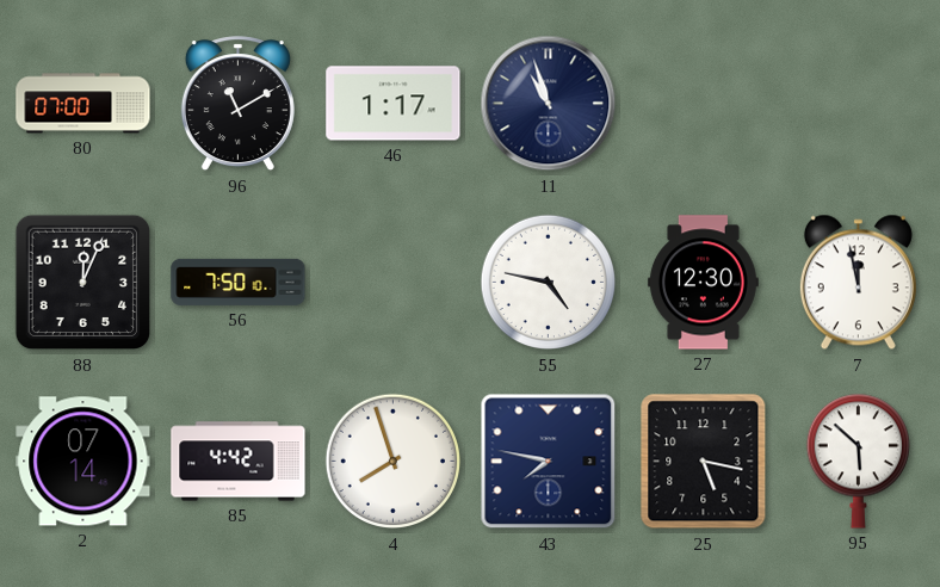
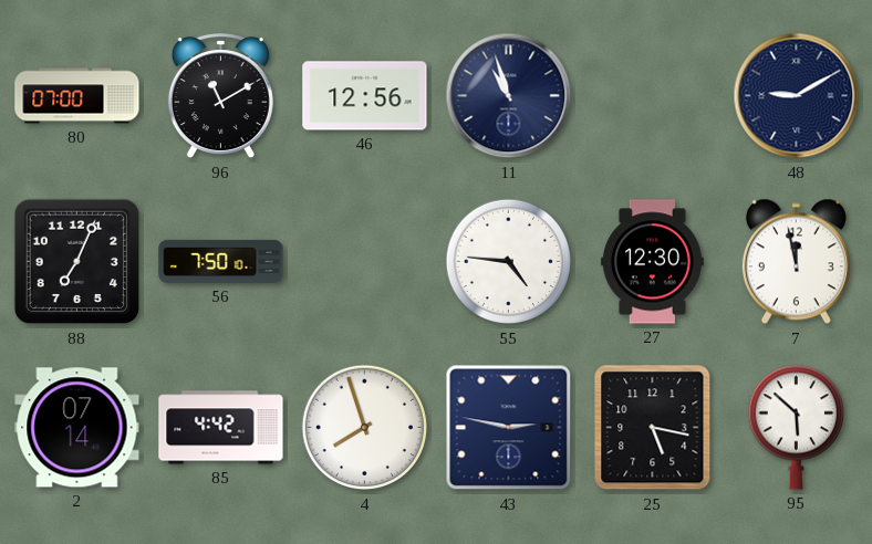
46: 1:17 -> 12:56
48: none -> 9:10
88: 12:04 -> 7:04
55: 4:47 -> 4:46
43: 7:47 -> 2:47
